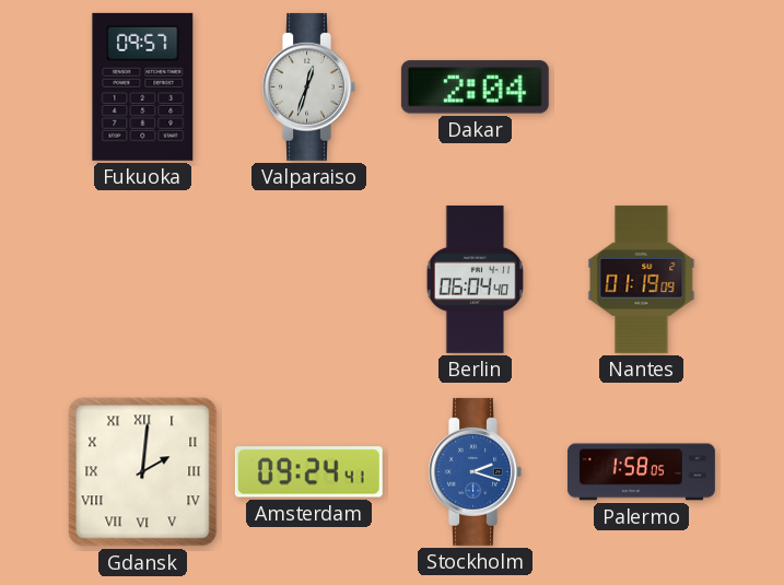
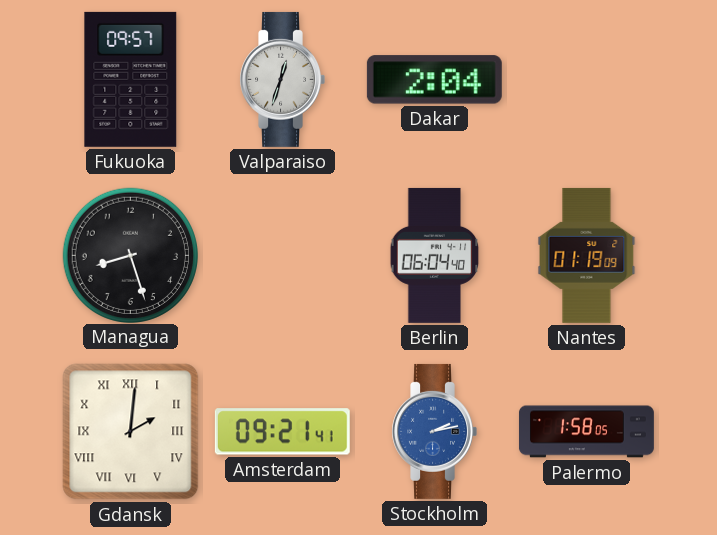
Managua: none -> 8:27
Amsterdam: 09:24 -> 09:21
Stockholm: 2:18 -> 2:13
